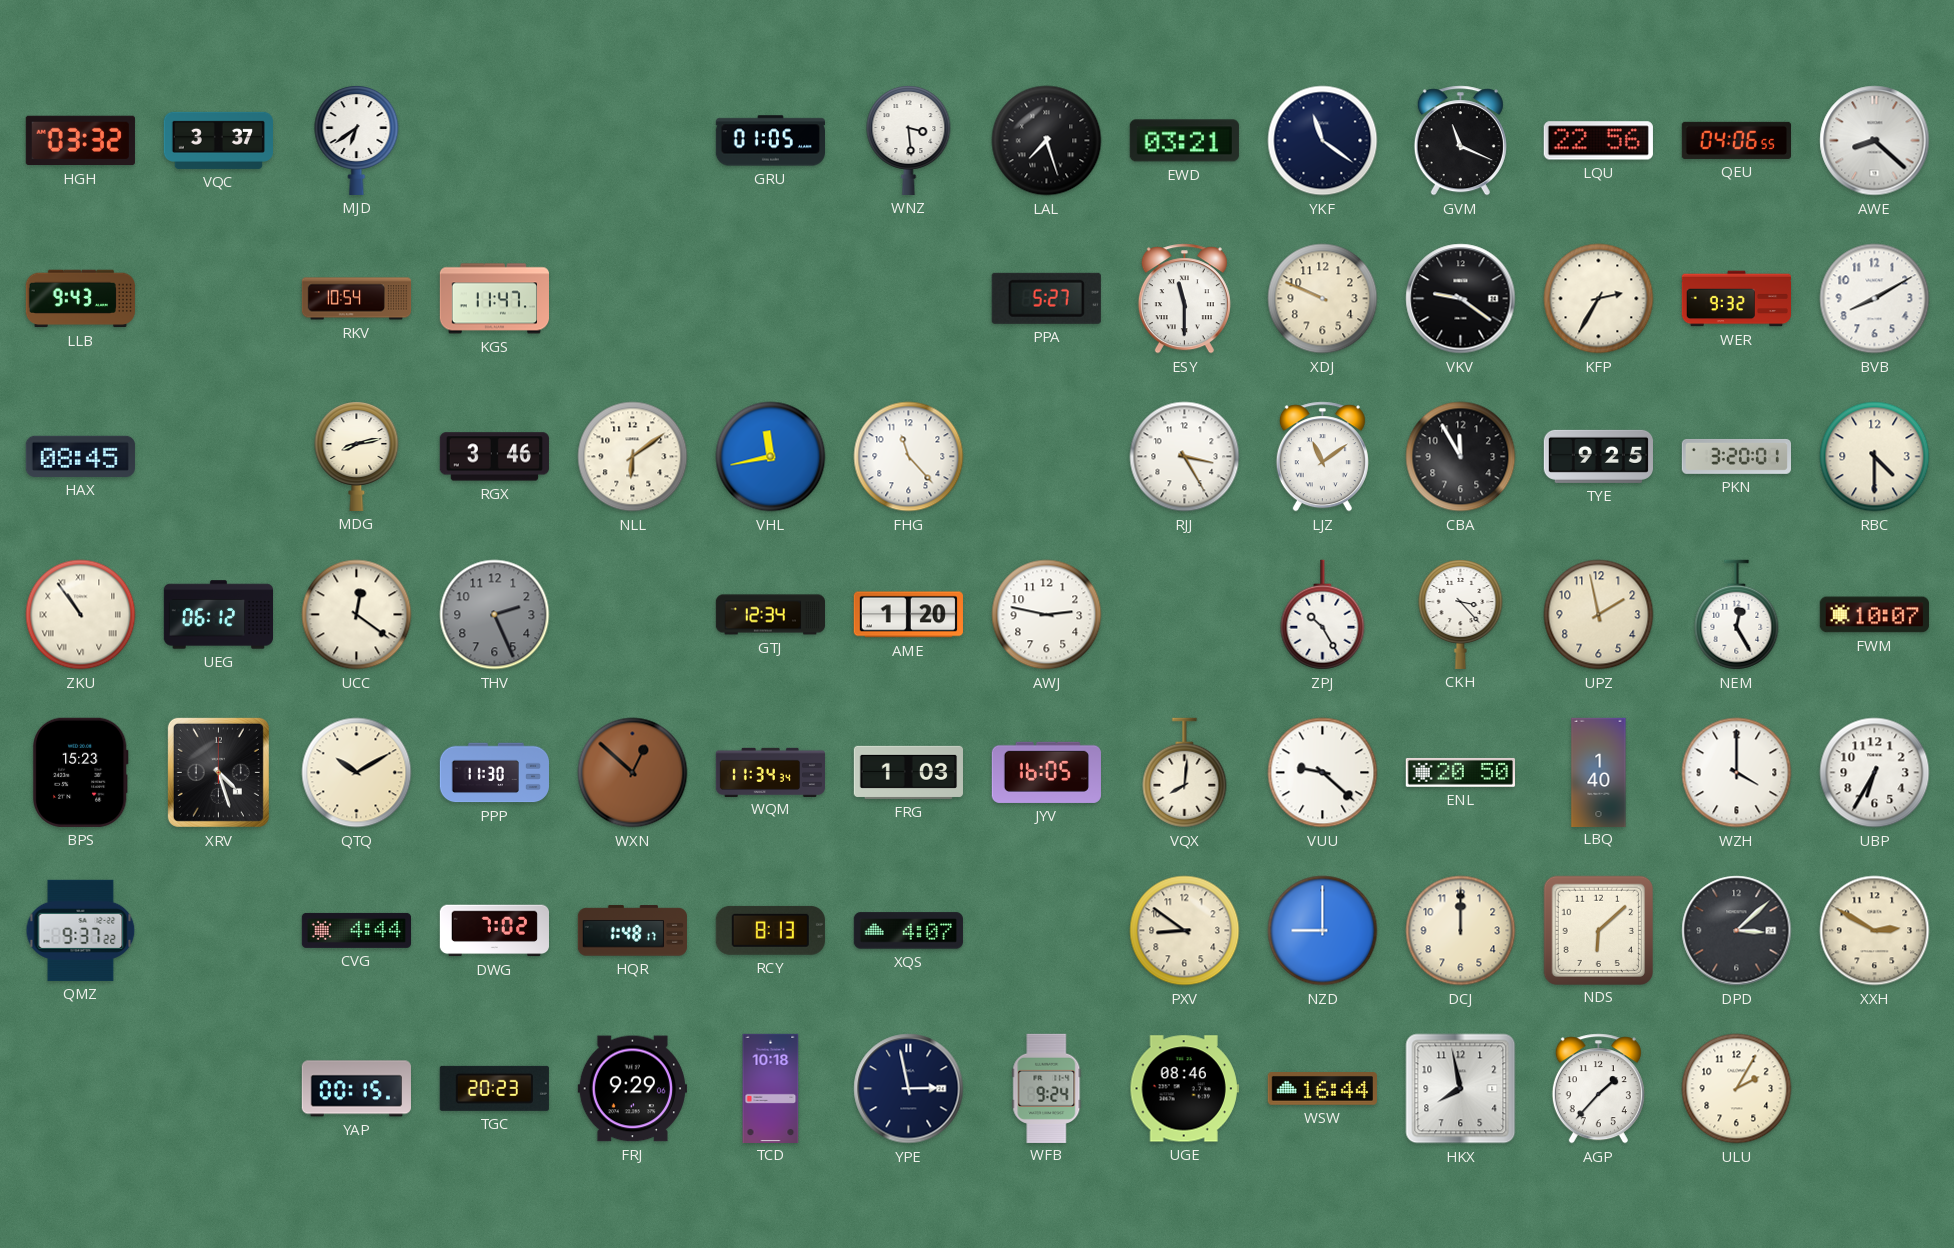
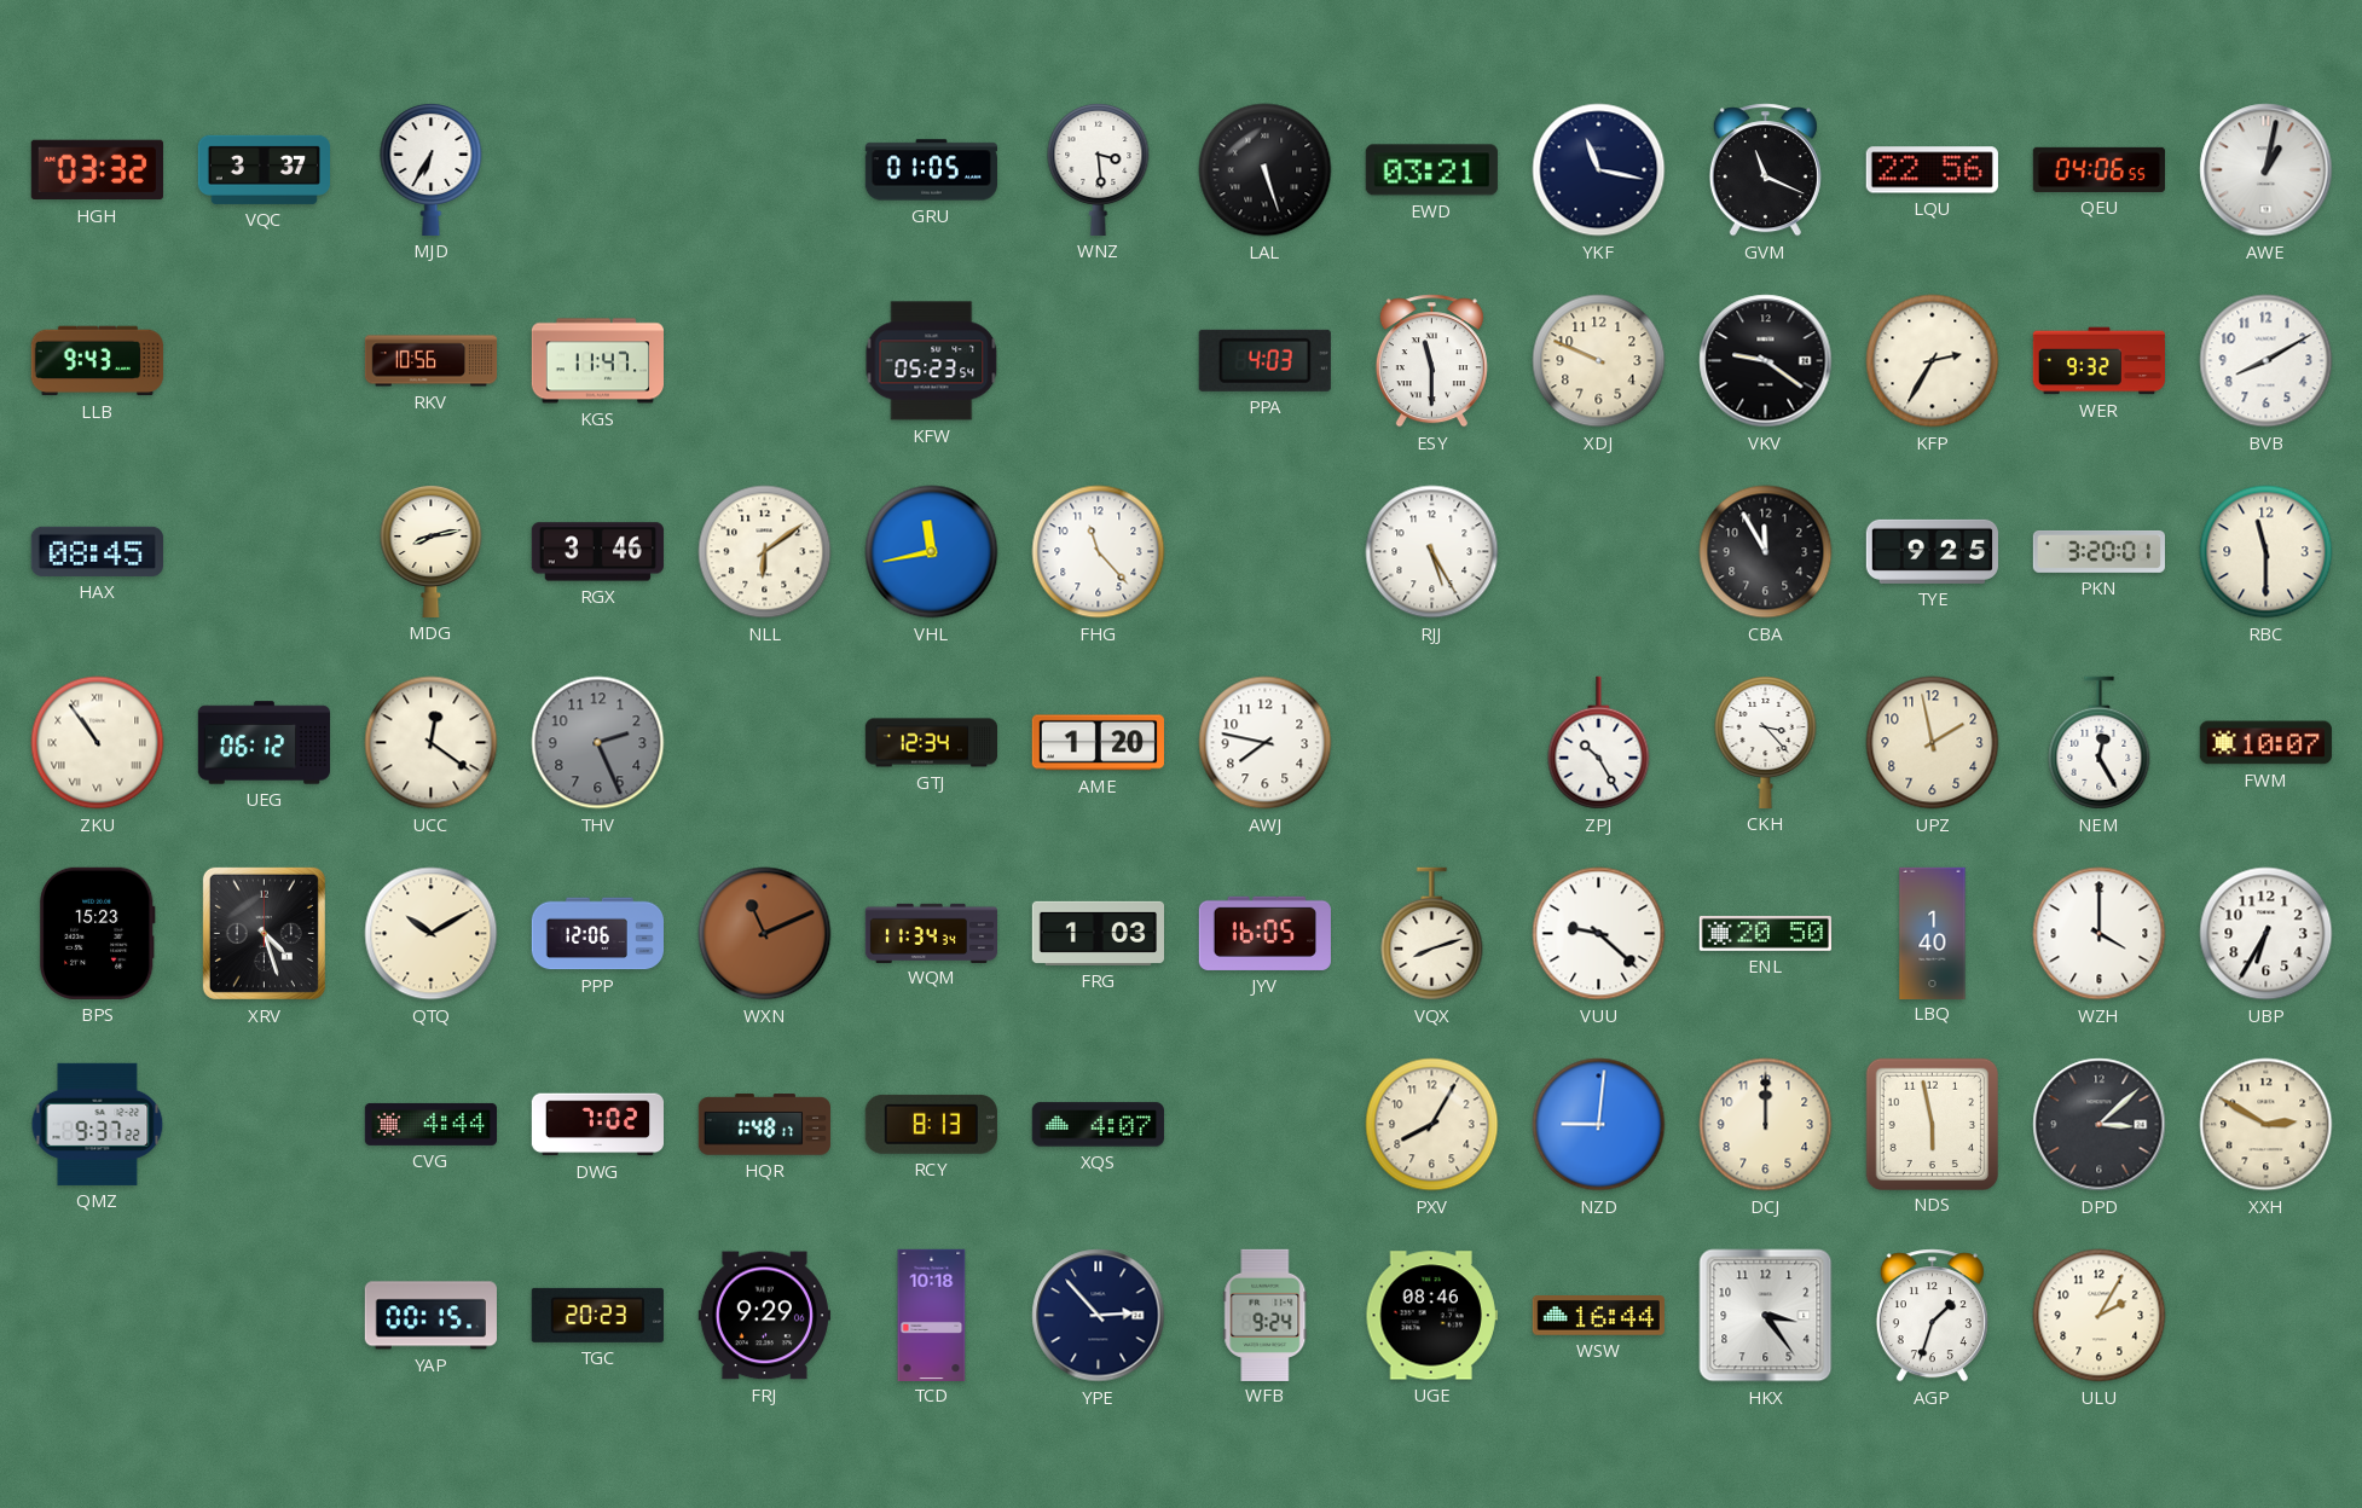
MJD: 6:39 -> 6:35
LAL: 7:27 -> 5:27
YKF: 11:21 -> 11:17
AWE: 8:22 -> 1:02
RKV: 10:54 -> 10:56
KFW: none -> 05:23
PPA: 5:27 -> 4:03
RJJ: 3:25 -> 5:25
LJZ: 11:09 -> none
RBC: 4:30 -> 11:30
AWJ: 2:47 -> 7:47
PPP: 11:30 -> 12:06
WXN: 12:52 -> 11:11
VQX: 8:01 -> 8:12
PXV: 8:51 -> 8:05
NZD: 9:00 -> 9:01
NDS: 6:08 -> 5:58
YPE: 2:58 -> 2:53
HKX: 7:58 -> 3:24
AGP: 1:37 -> 1:33
